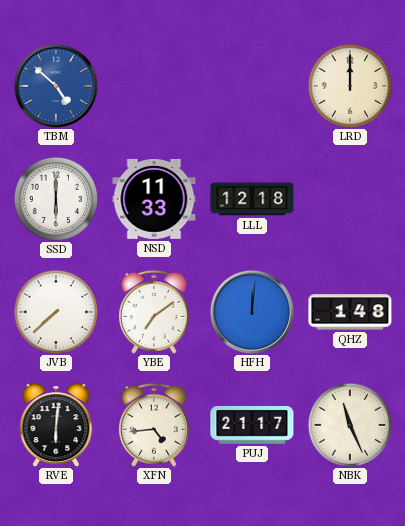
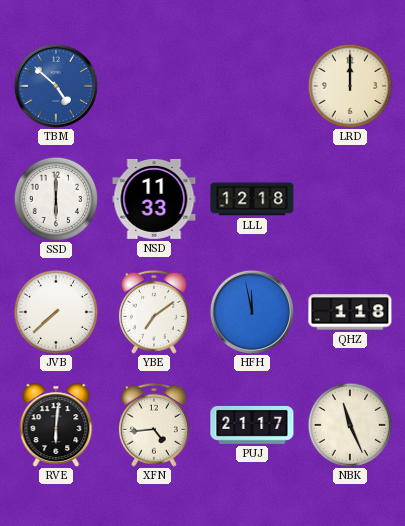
HFH: 12:01 -> 11:58
QHZ: 1:48 -> 1:18
